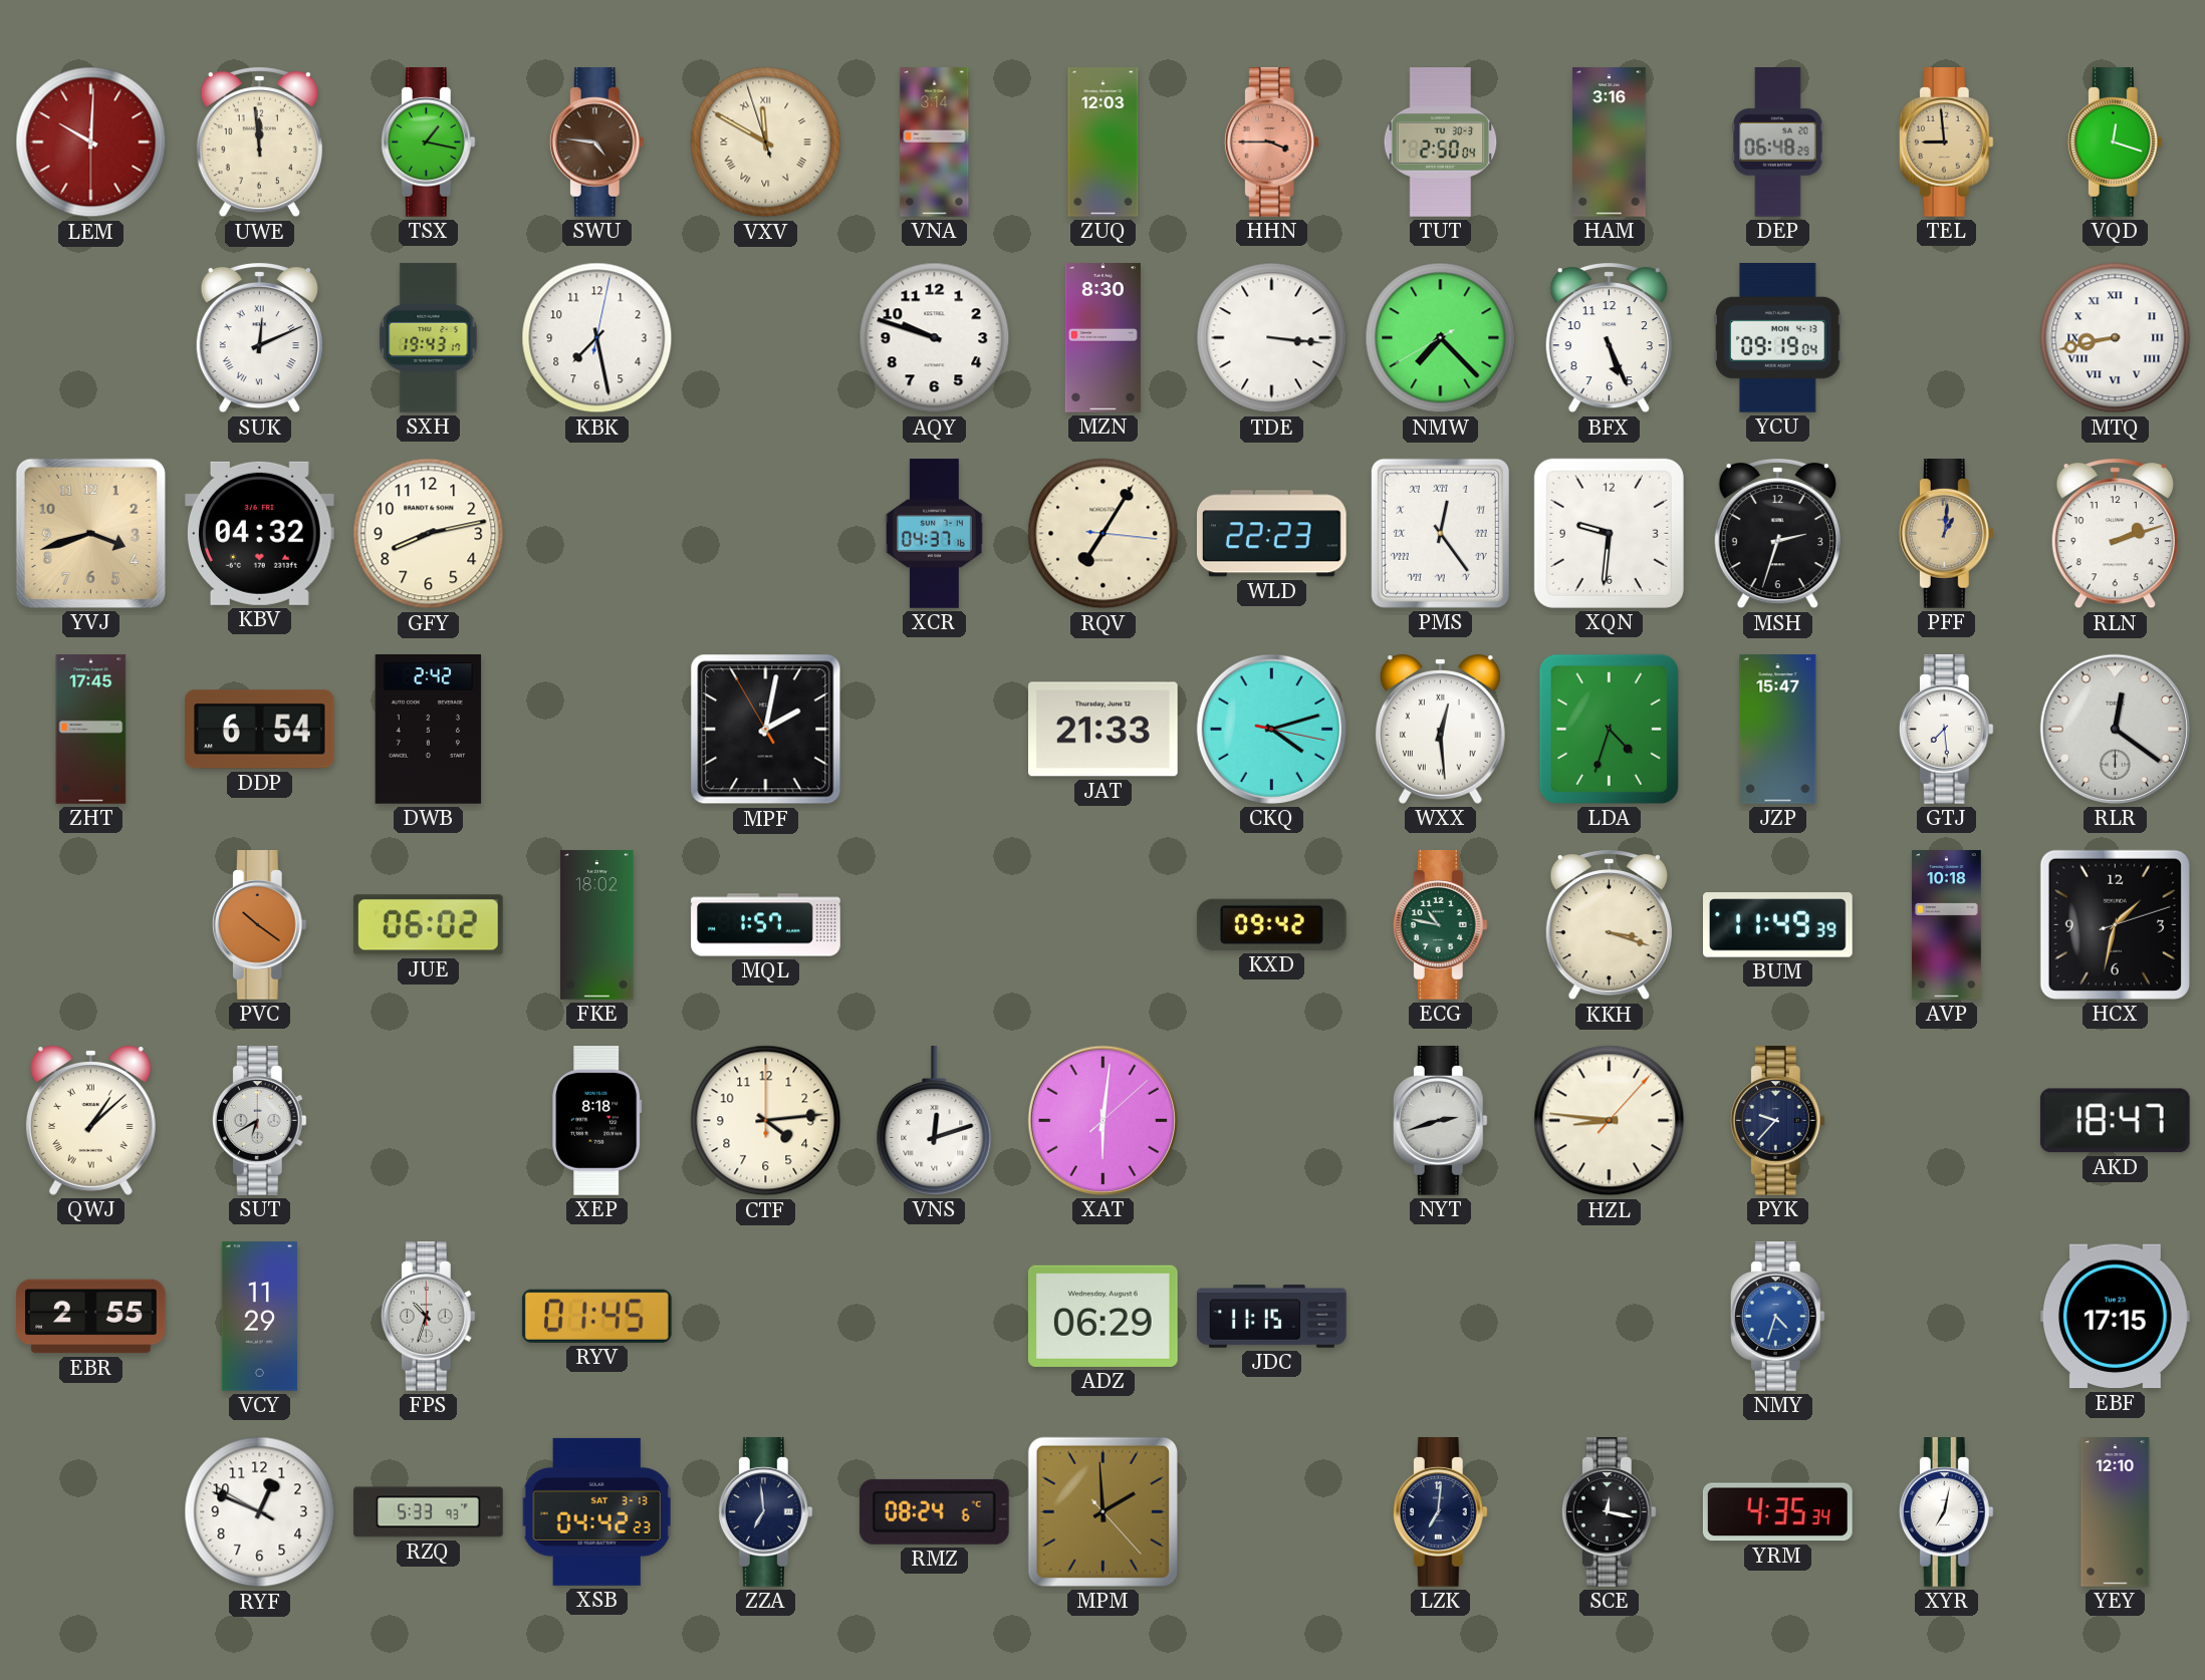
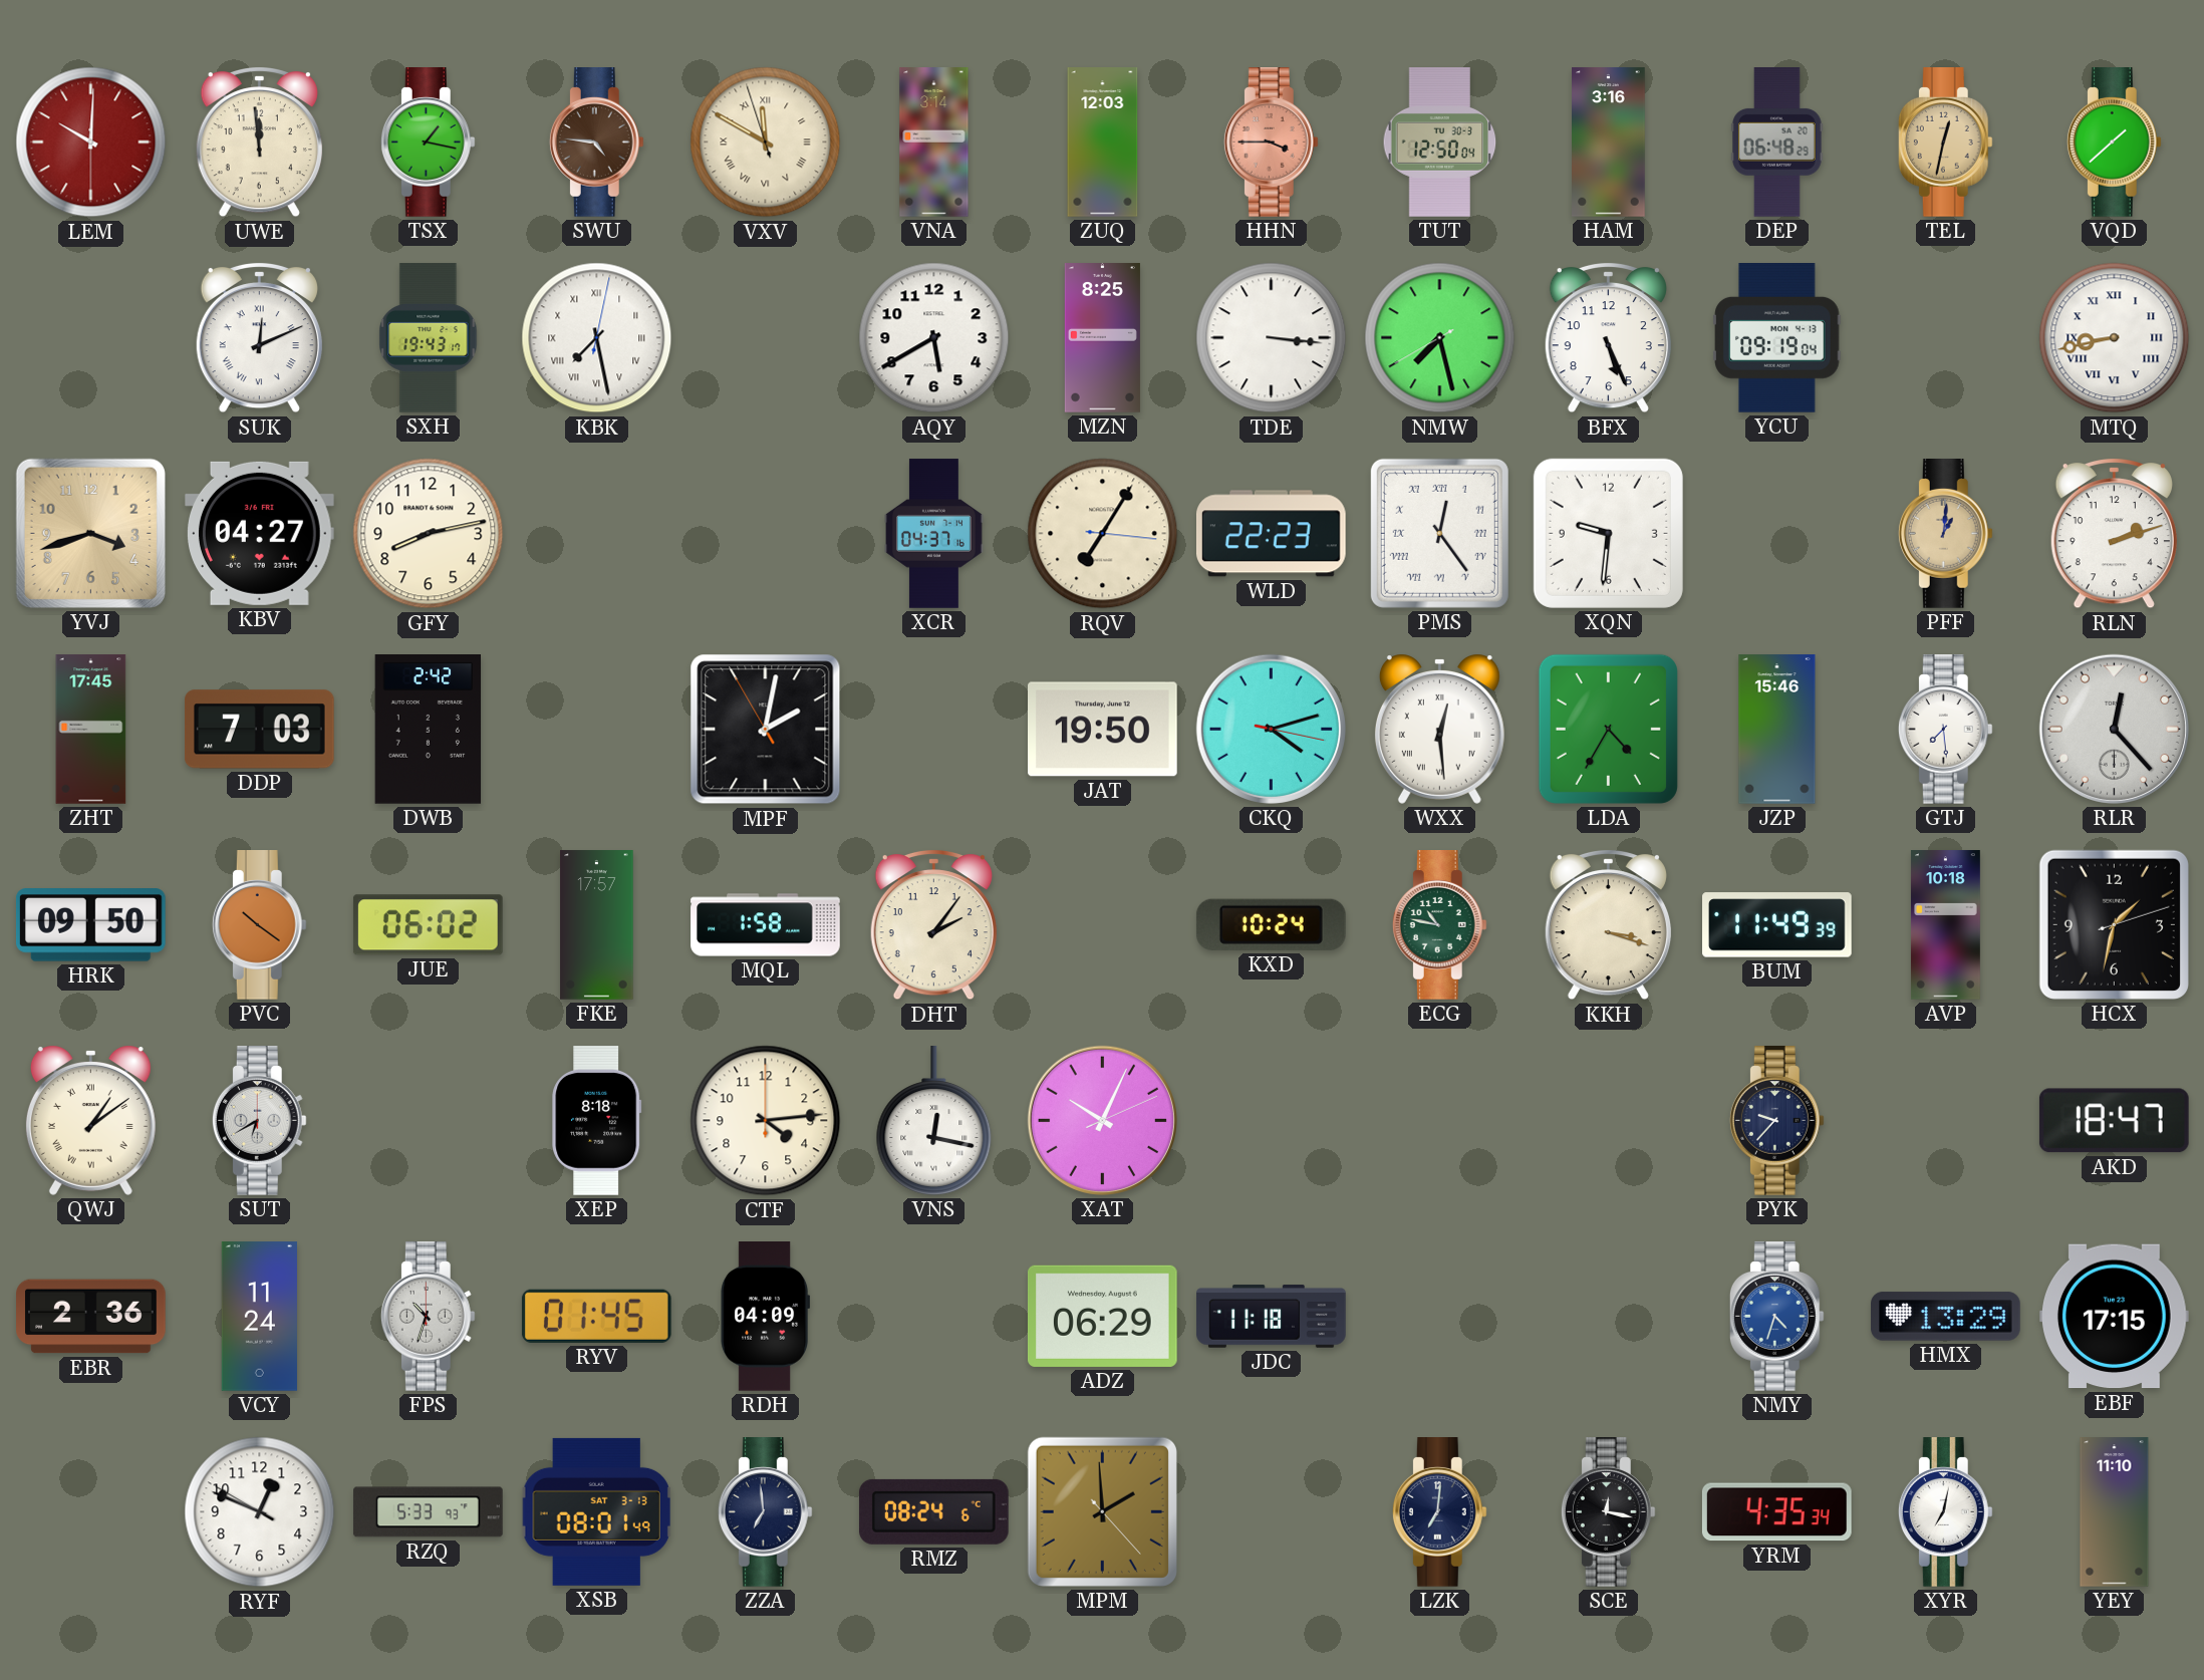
TUT: 2:50 -> 12:50
TEL: 8:59 -> 12:32
VQD: 12:18 -> 1:38
KBK numerals: Arabic -> Roman
AQY: 9:48 -> 5:40
MZN: 8:30 -> 8:25
NMW: 7:22 -> 7:27
KBV: 04:32 -> 04:27
MSH: 2:33 -> none
DDP: 6:54 -> 7:03
JAT: 21:33 -> 19:50
LDA: 4:33 -> 4:35
JZP: 15:47 -> 15:46
RLR: 12:21 -> 12:23
HRK: none -> 09:50
FKE: 18:02 -> 17:57
MQL: 1:57 -> 1:58
DHT: none -> 2:06
KXD: 09:42 -> 10:24
QWJ: 1:08 -> 1:09
VNS: 12:12 -> 12:17
XAT: 6:01 -> 10:04
NYT: 2:42 -> none
HZL: 8:46 -> none
EBR: 2:55 -> 2:36
VCY: 11:29 -> 11:24
RDH: none -> 04:09
JDC: 11:15 -> 11:18
HMX: none -> 13:29
XSB: 04:42 -> 08:01
YEY: 12:10 -> 11:10
